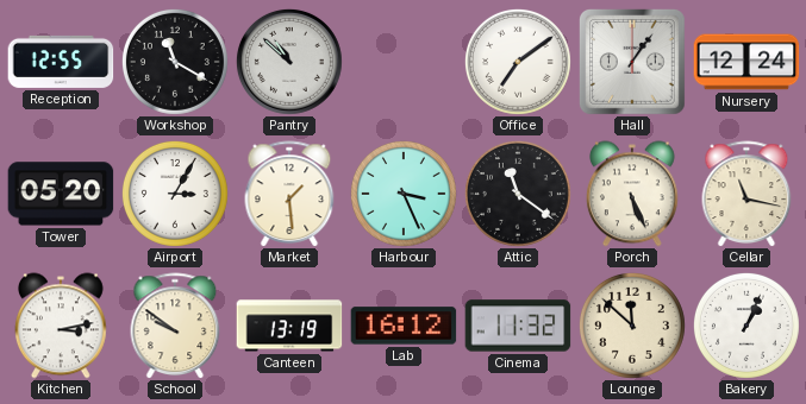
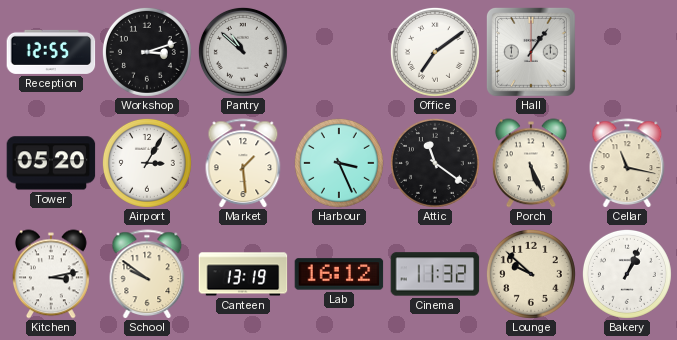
Workshop: 11:20 -> 3:12
Nursery: 12:24 -> none
Lounge: 11:52 -> 9:52
